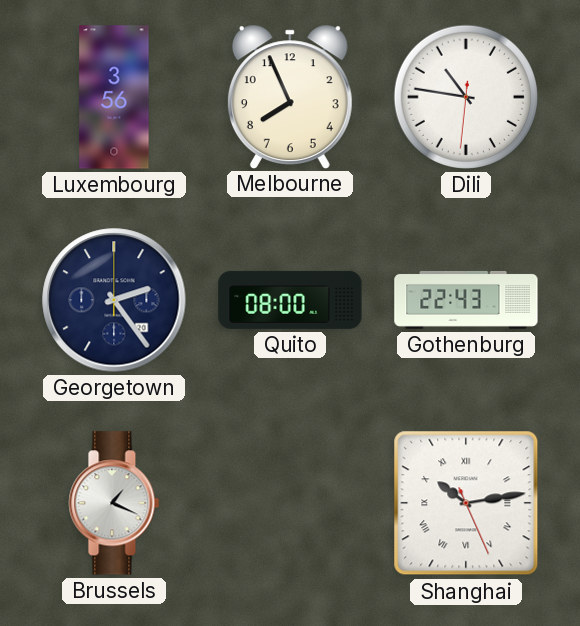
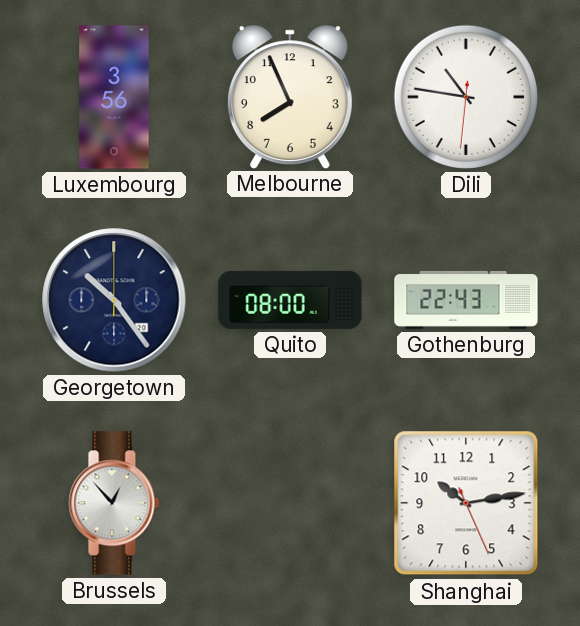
Georgetown: 2:24 -> 10:24
Brussels: 1:19 -> 12:53
Shanghai numerals: Roman -> Arabic
